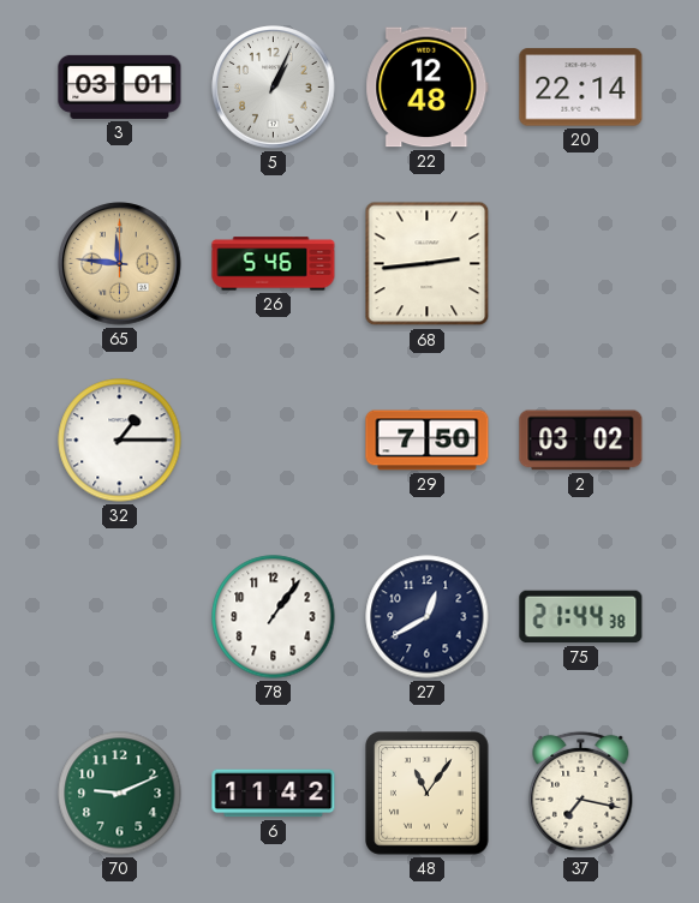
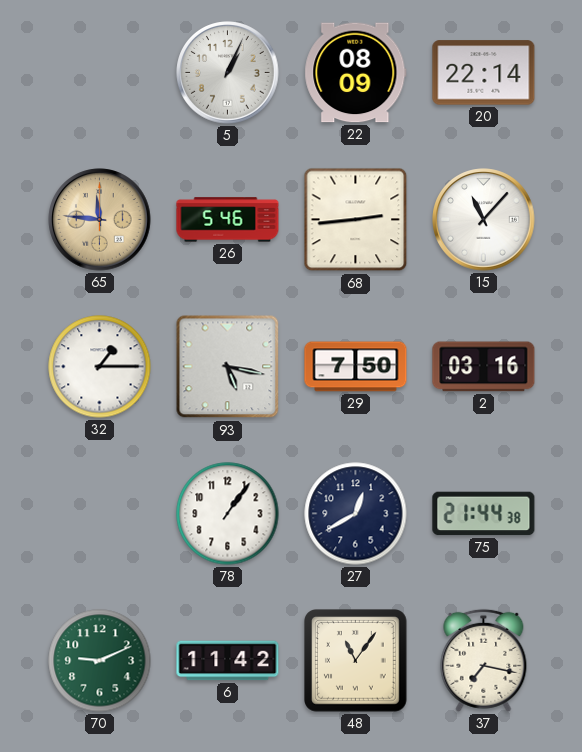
3: 03:01 -> none
22: 12:48 -> 08:09
15: none -> 11:07
93: none -> 5:17
2: 03:02 -> 03:16
